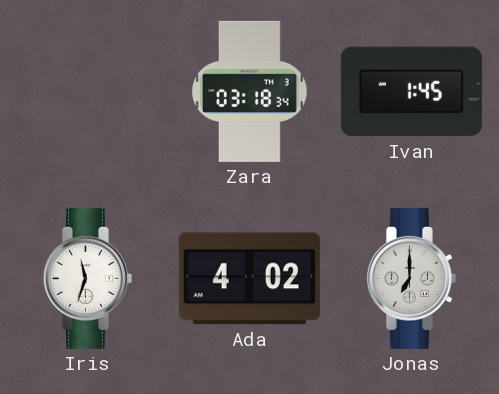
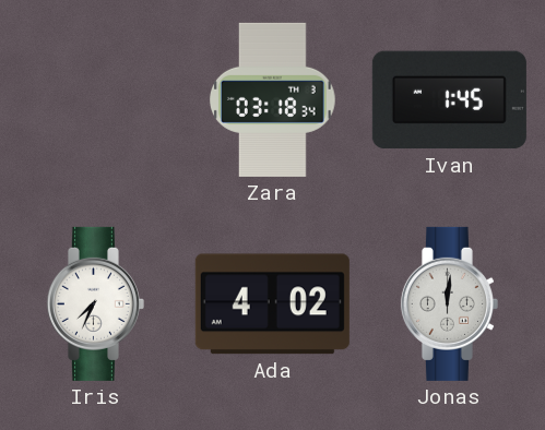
Iris: 11:33 -> 7:34
Jonas: 7:00 -> 12:01
